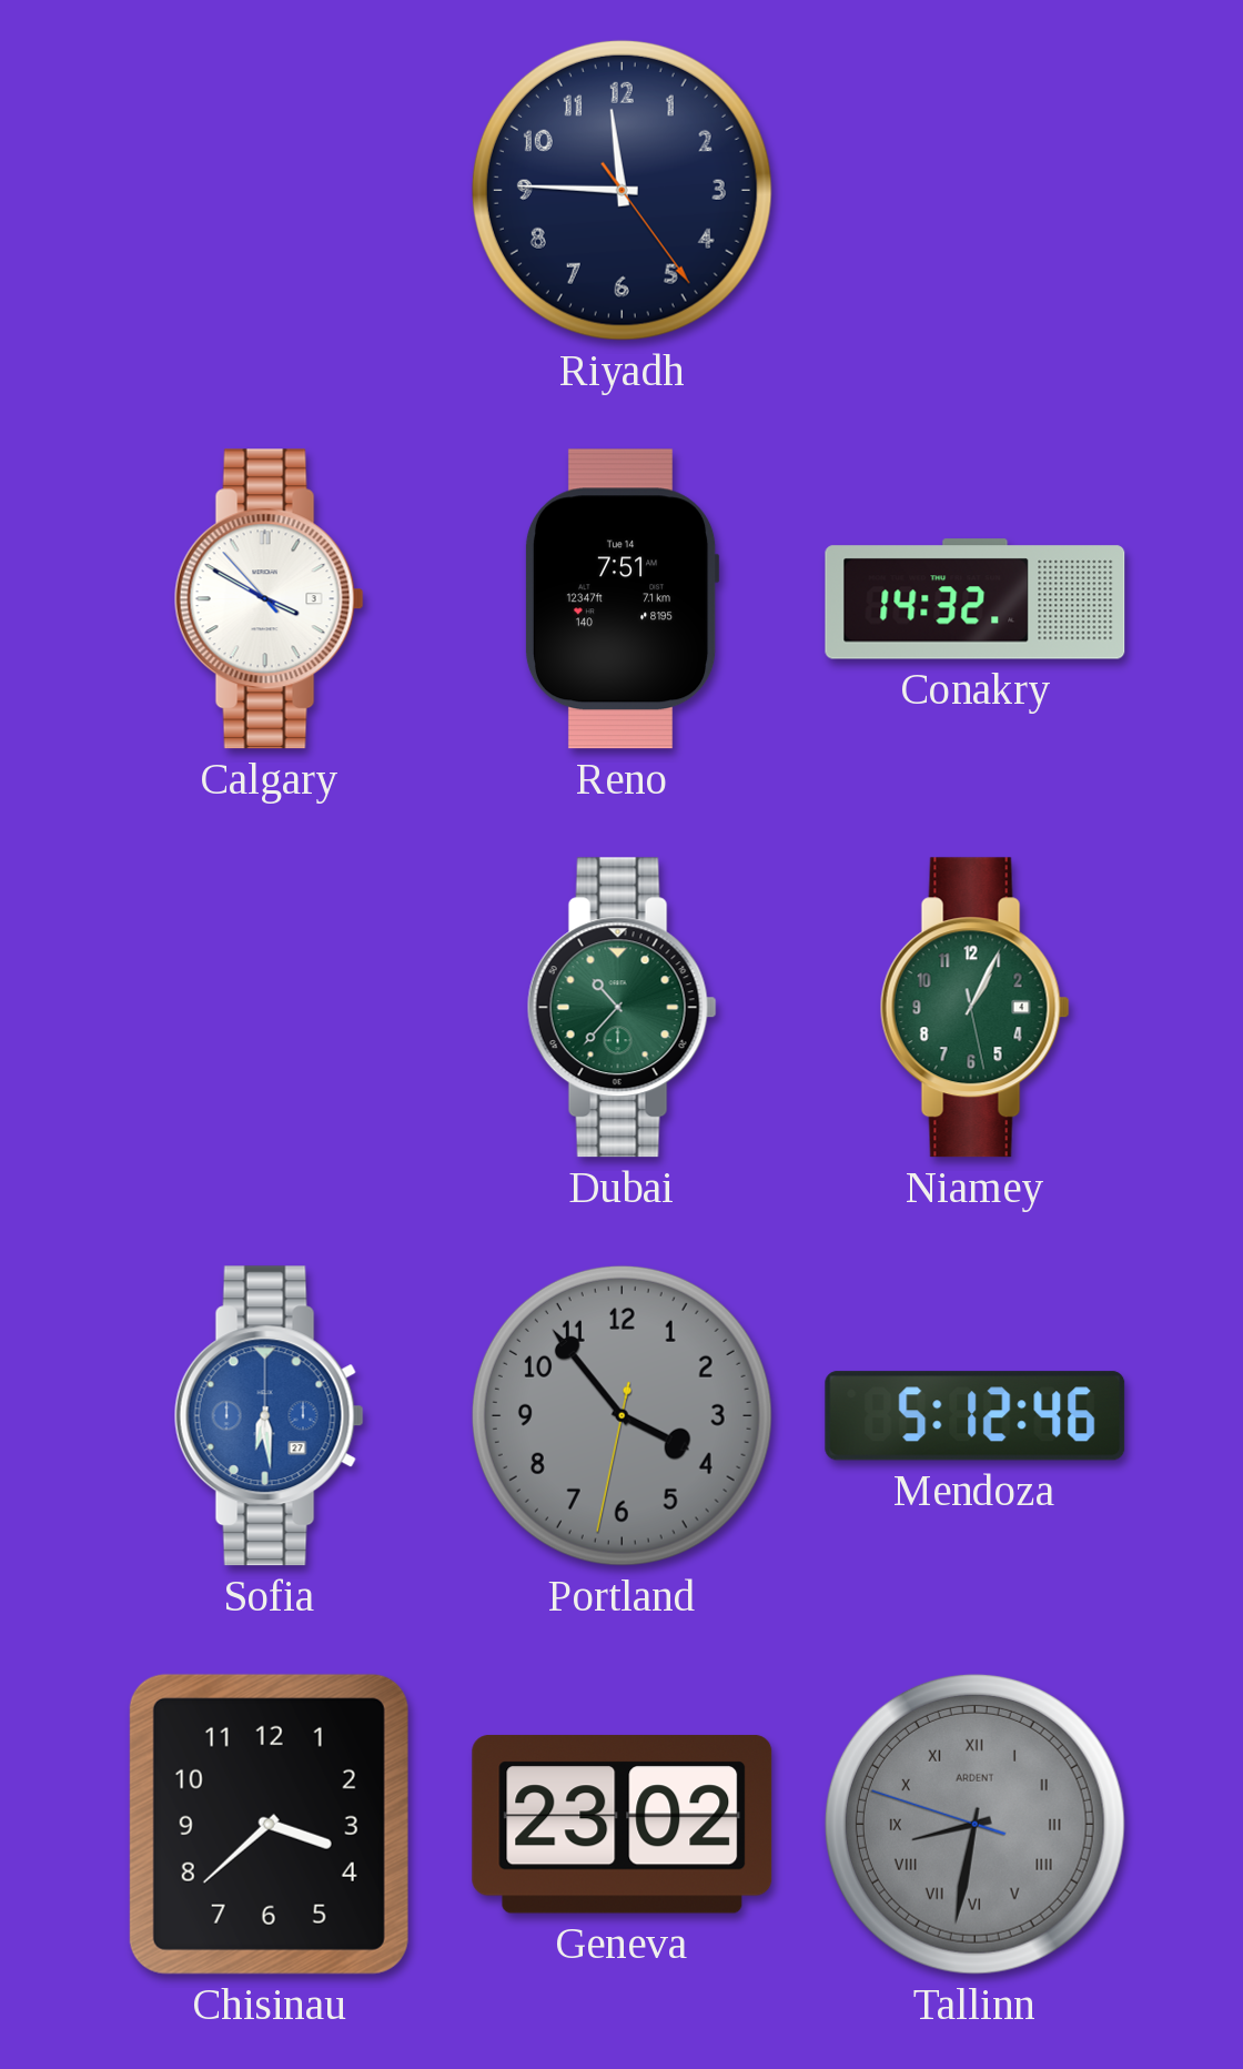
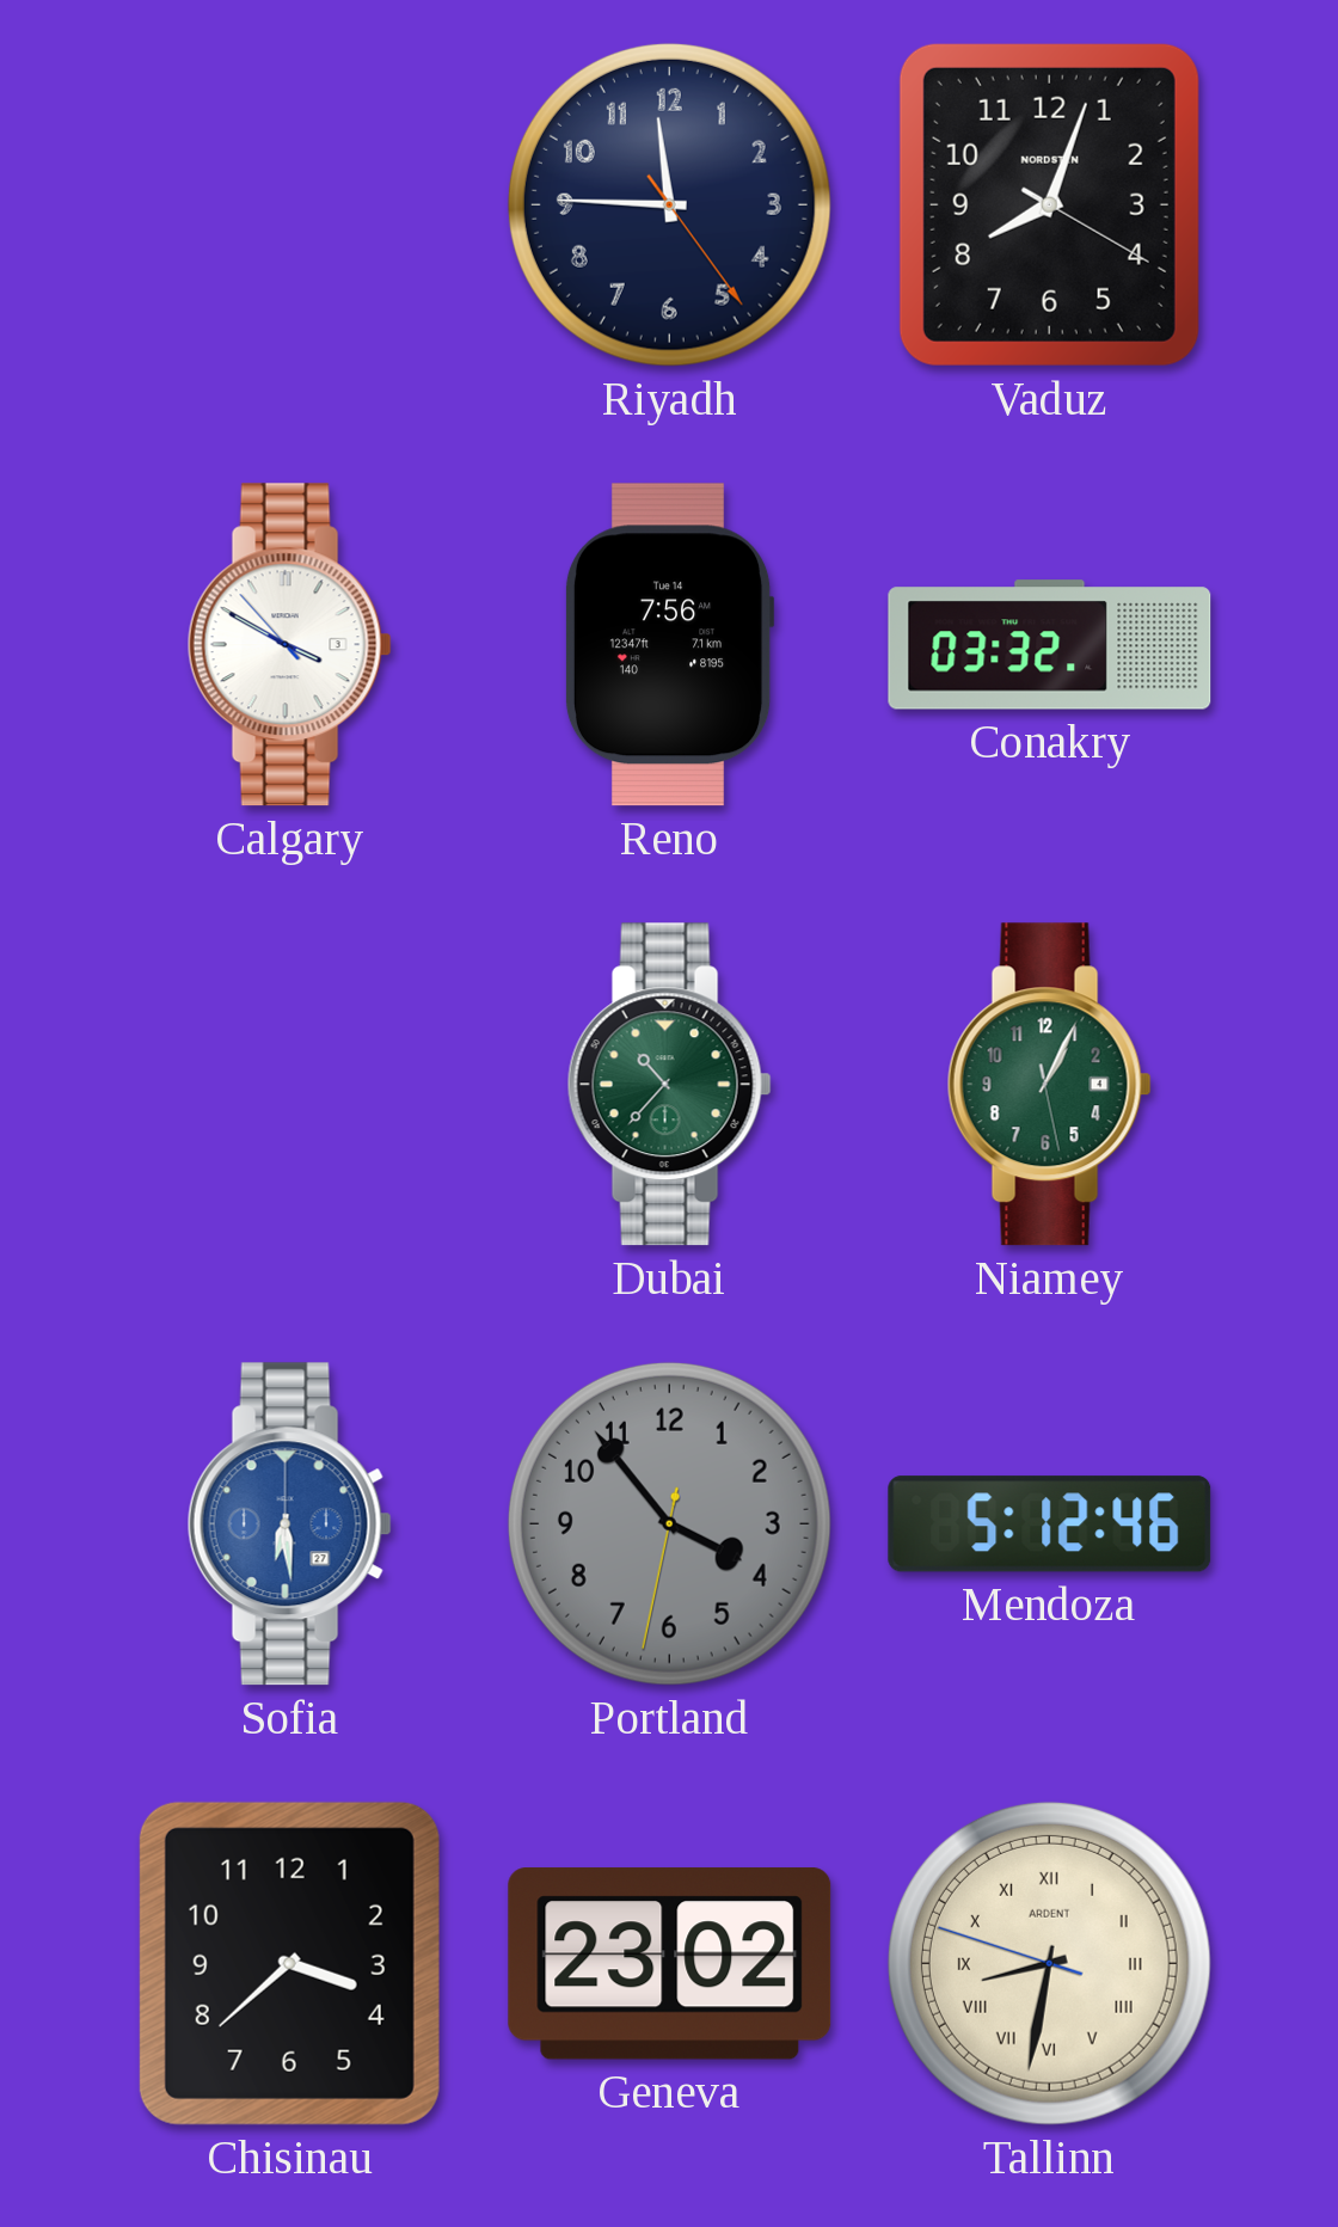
Vaduz: none -> 8:03
Reno: 7:51 -> 7:56
Conakry: 14:32 -> 03:32
Tallinn dial: grey -> cream
